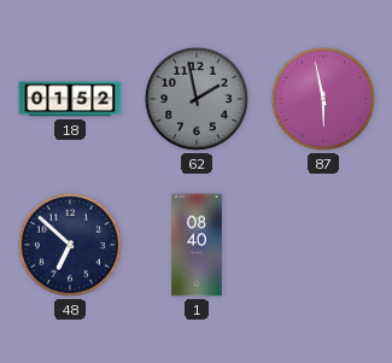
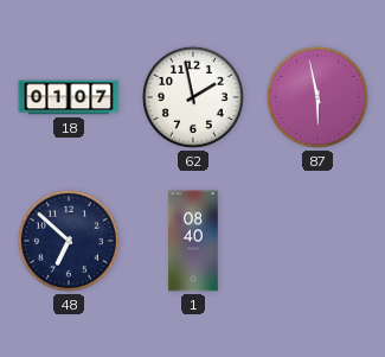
18: 01:52 -> 01:07
62 dial: grey -> white
